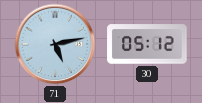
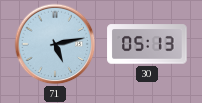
30: 05:12 -> 05:13
